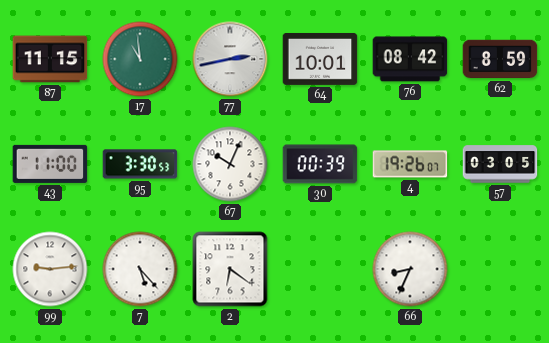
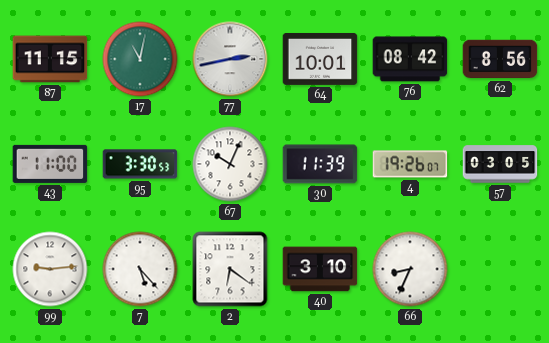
17: 10:59 -> 11:02
62: 8:59 -> 8:56
30: 00:39 -> 11:39
40: none -> 3:10
